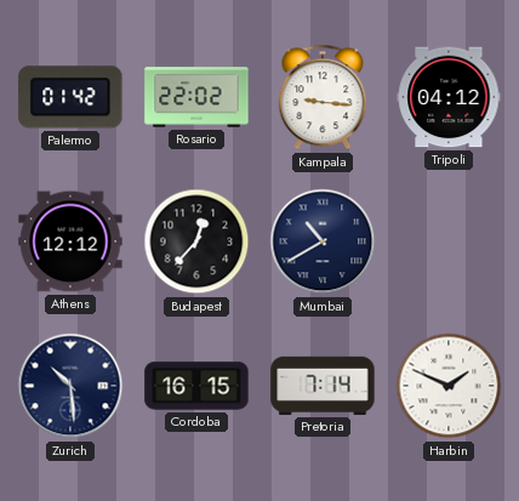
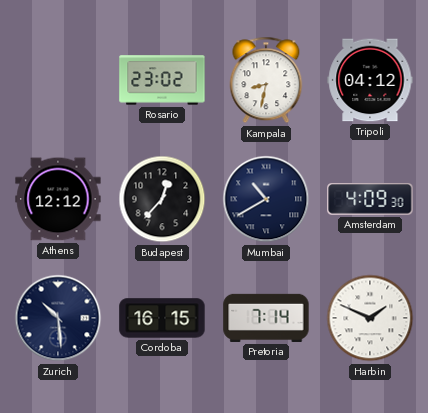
Palermo: 01:42 -> none
Rosario: 22:02 -> 23:02
Kampala: 9:16 -> 8:32
Amsterdam: none -> 4:09
